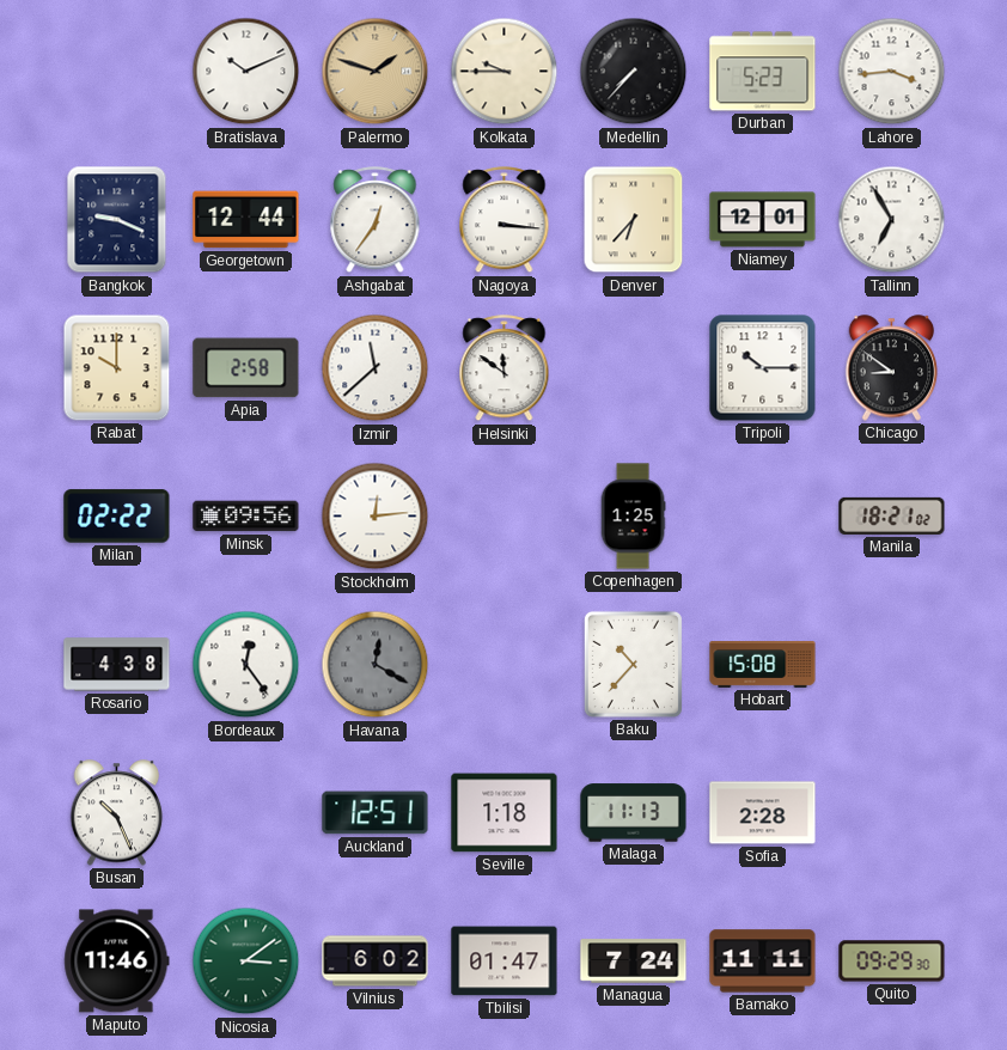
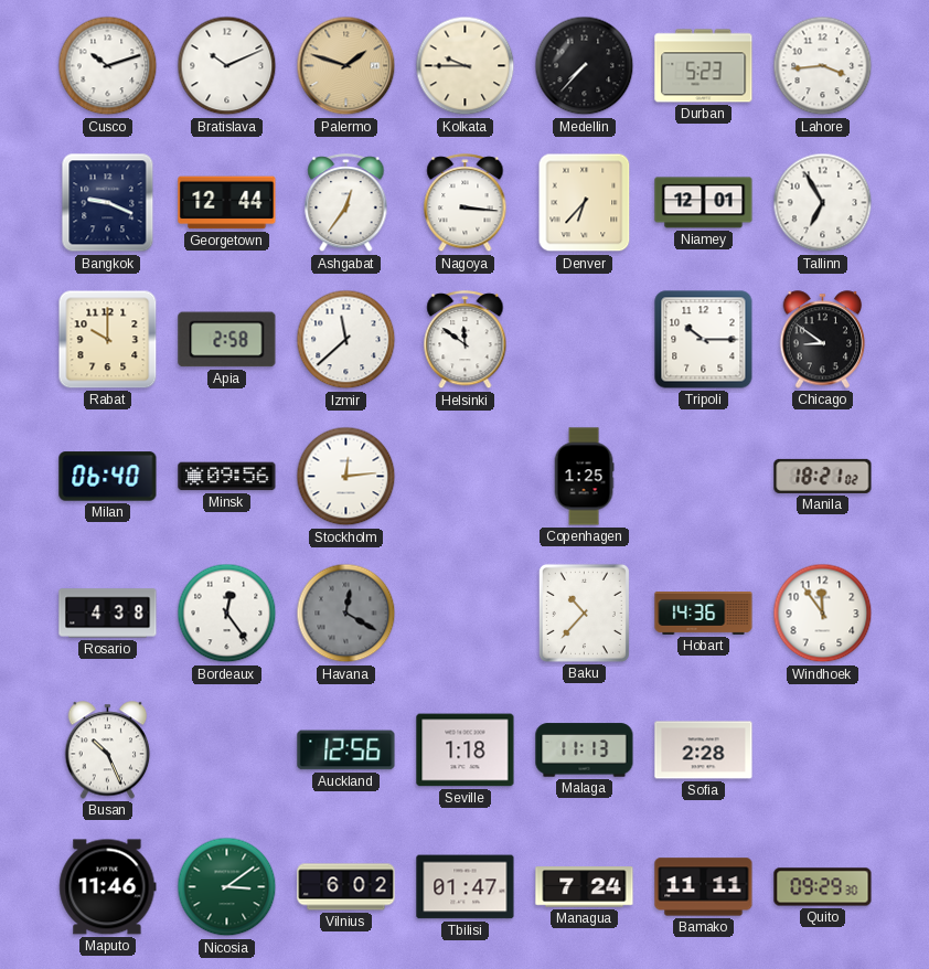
Cusco: none -> 10:12
Milan: 02:22 -> 06:40
Hobart: 15:08 -> 14:36
Windhoek: none -> 11:54
Auckland: 12:51 -> 12:56
